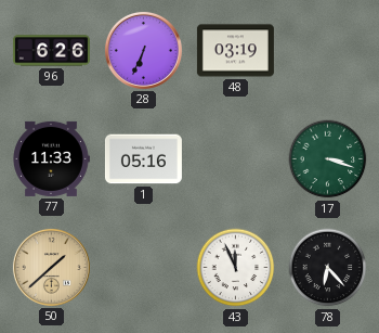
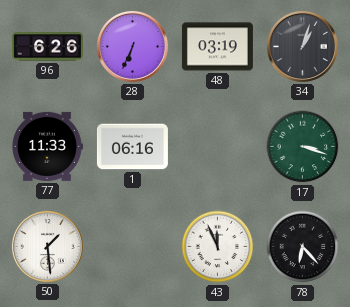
34: none -> 1:03
1: 05:16 -> 06:16
50: 1:38 -> 1:29
50 dial: champagne -> white
